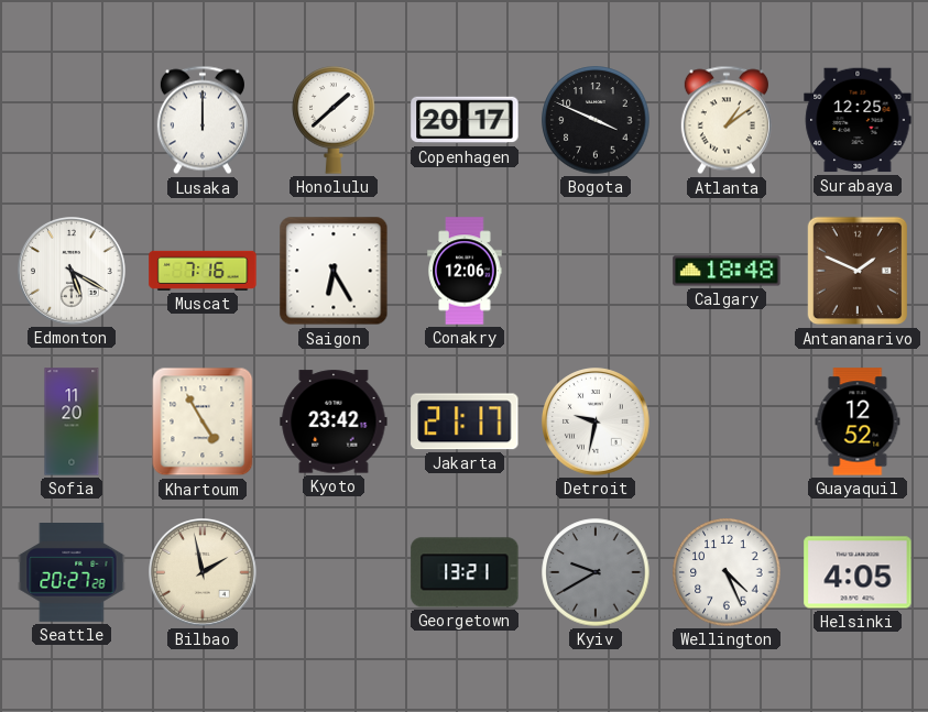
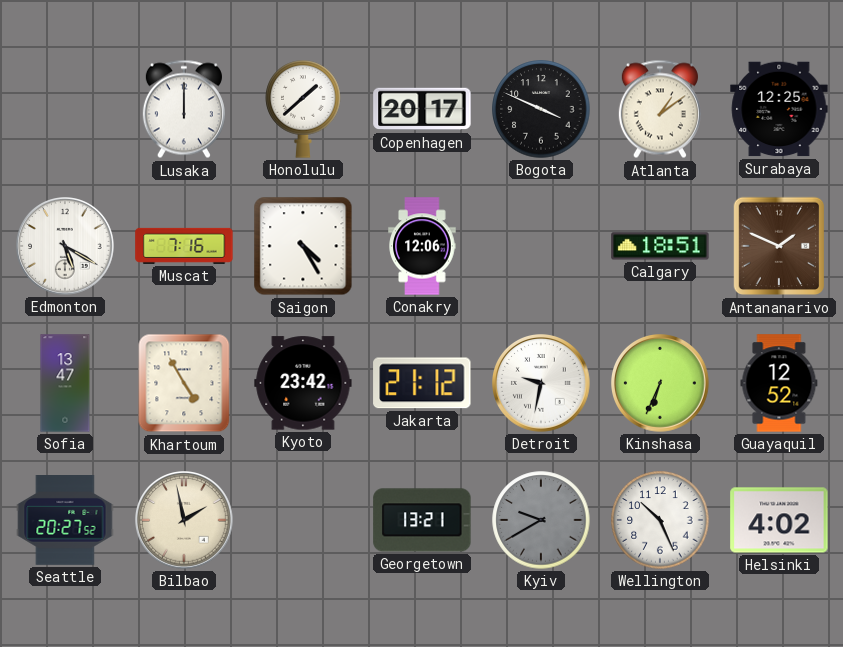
Saigon: 6:25 -> 4:25
Calgary: 18:48 -> 18:51
Sofia: 11:20 -> 13:47
Jakarta: 21:17 -> 21:12
Kinshasa: none -> 6:34
Seattle: 20:27:28 -> 20:27:52
Wellington: 4:26 -> 10:26
Helsinki: 4:05 -> 4:02
